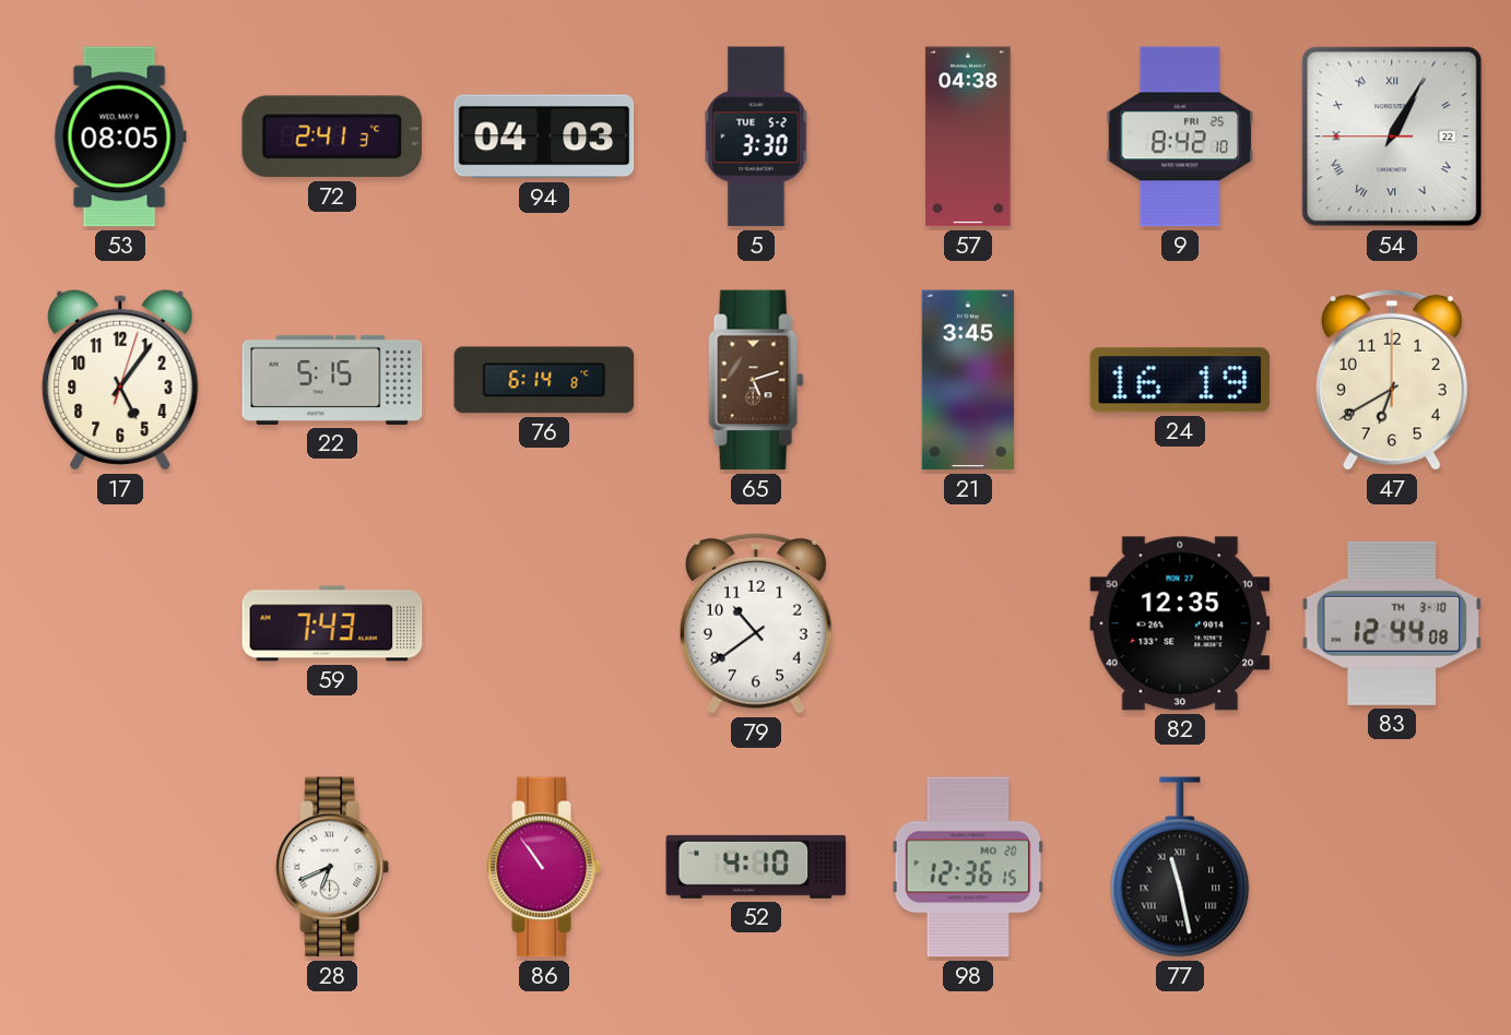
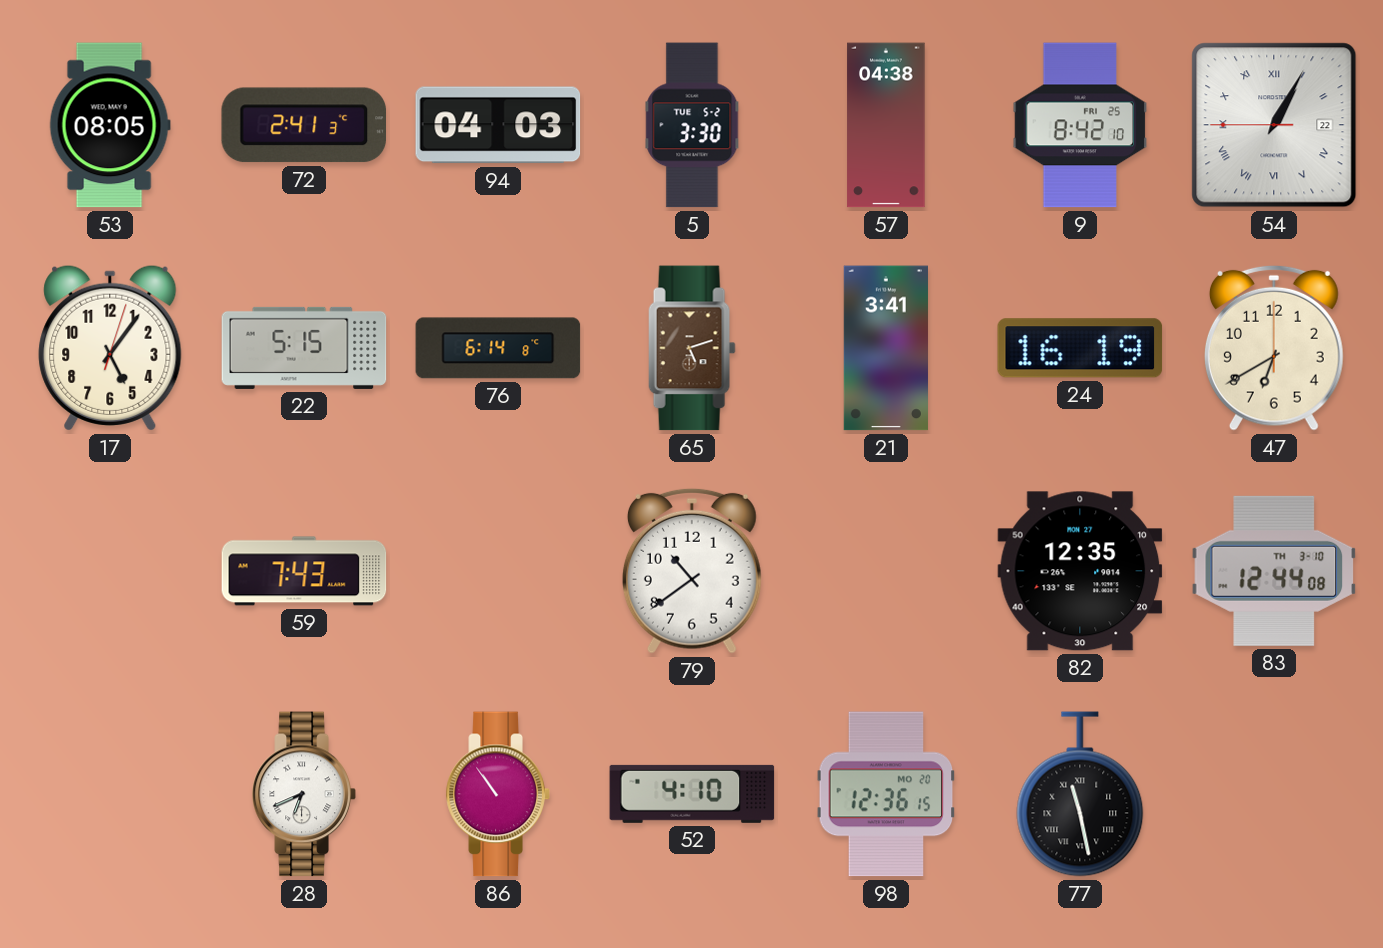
21: 3:45 -> 3:41
